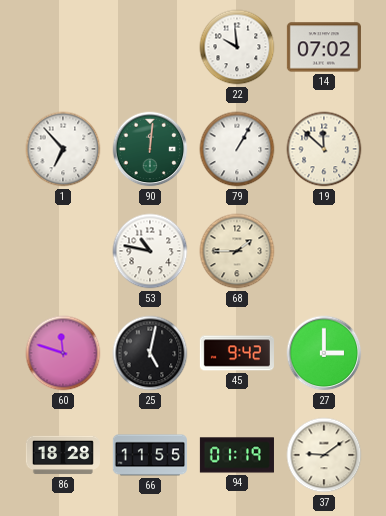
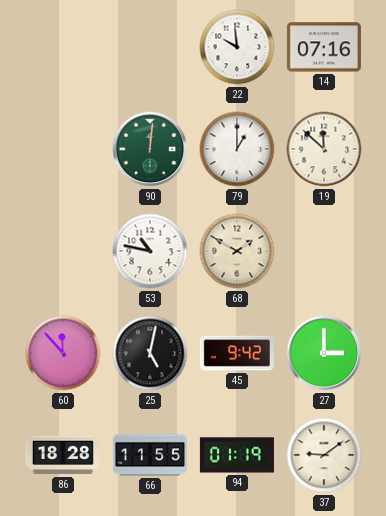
14: 07:02 -> 07:16
1: 6:53 -> none
79: 1:05 -> 1:00
68: 1:45 -> 1:50
60: 11:48 -> 11:53
